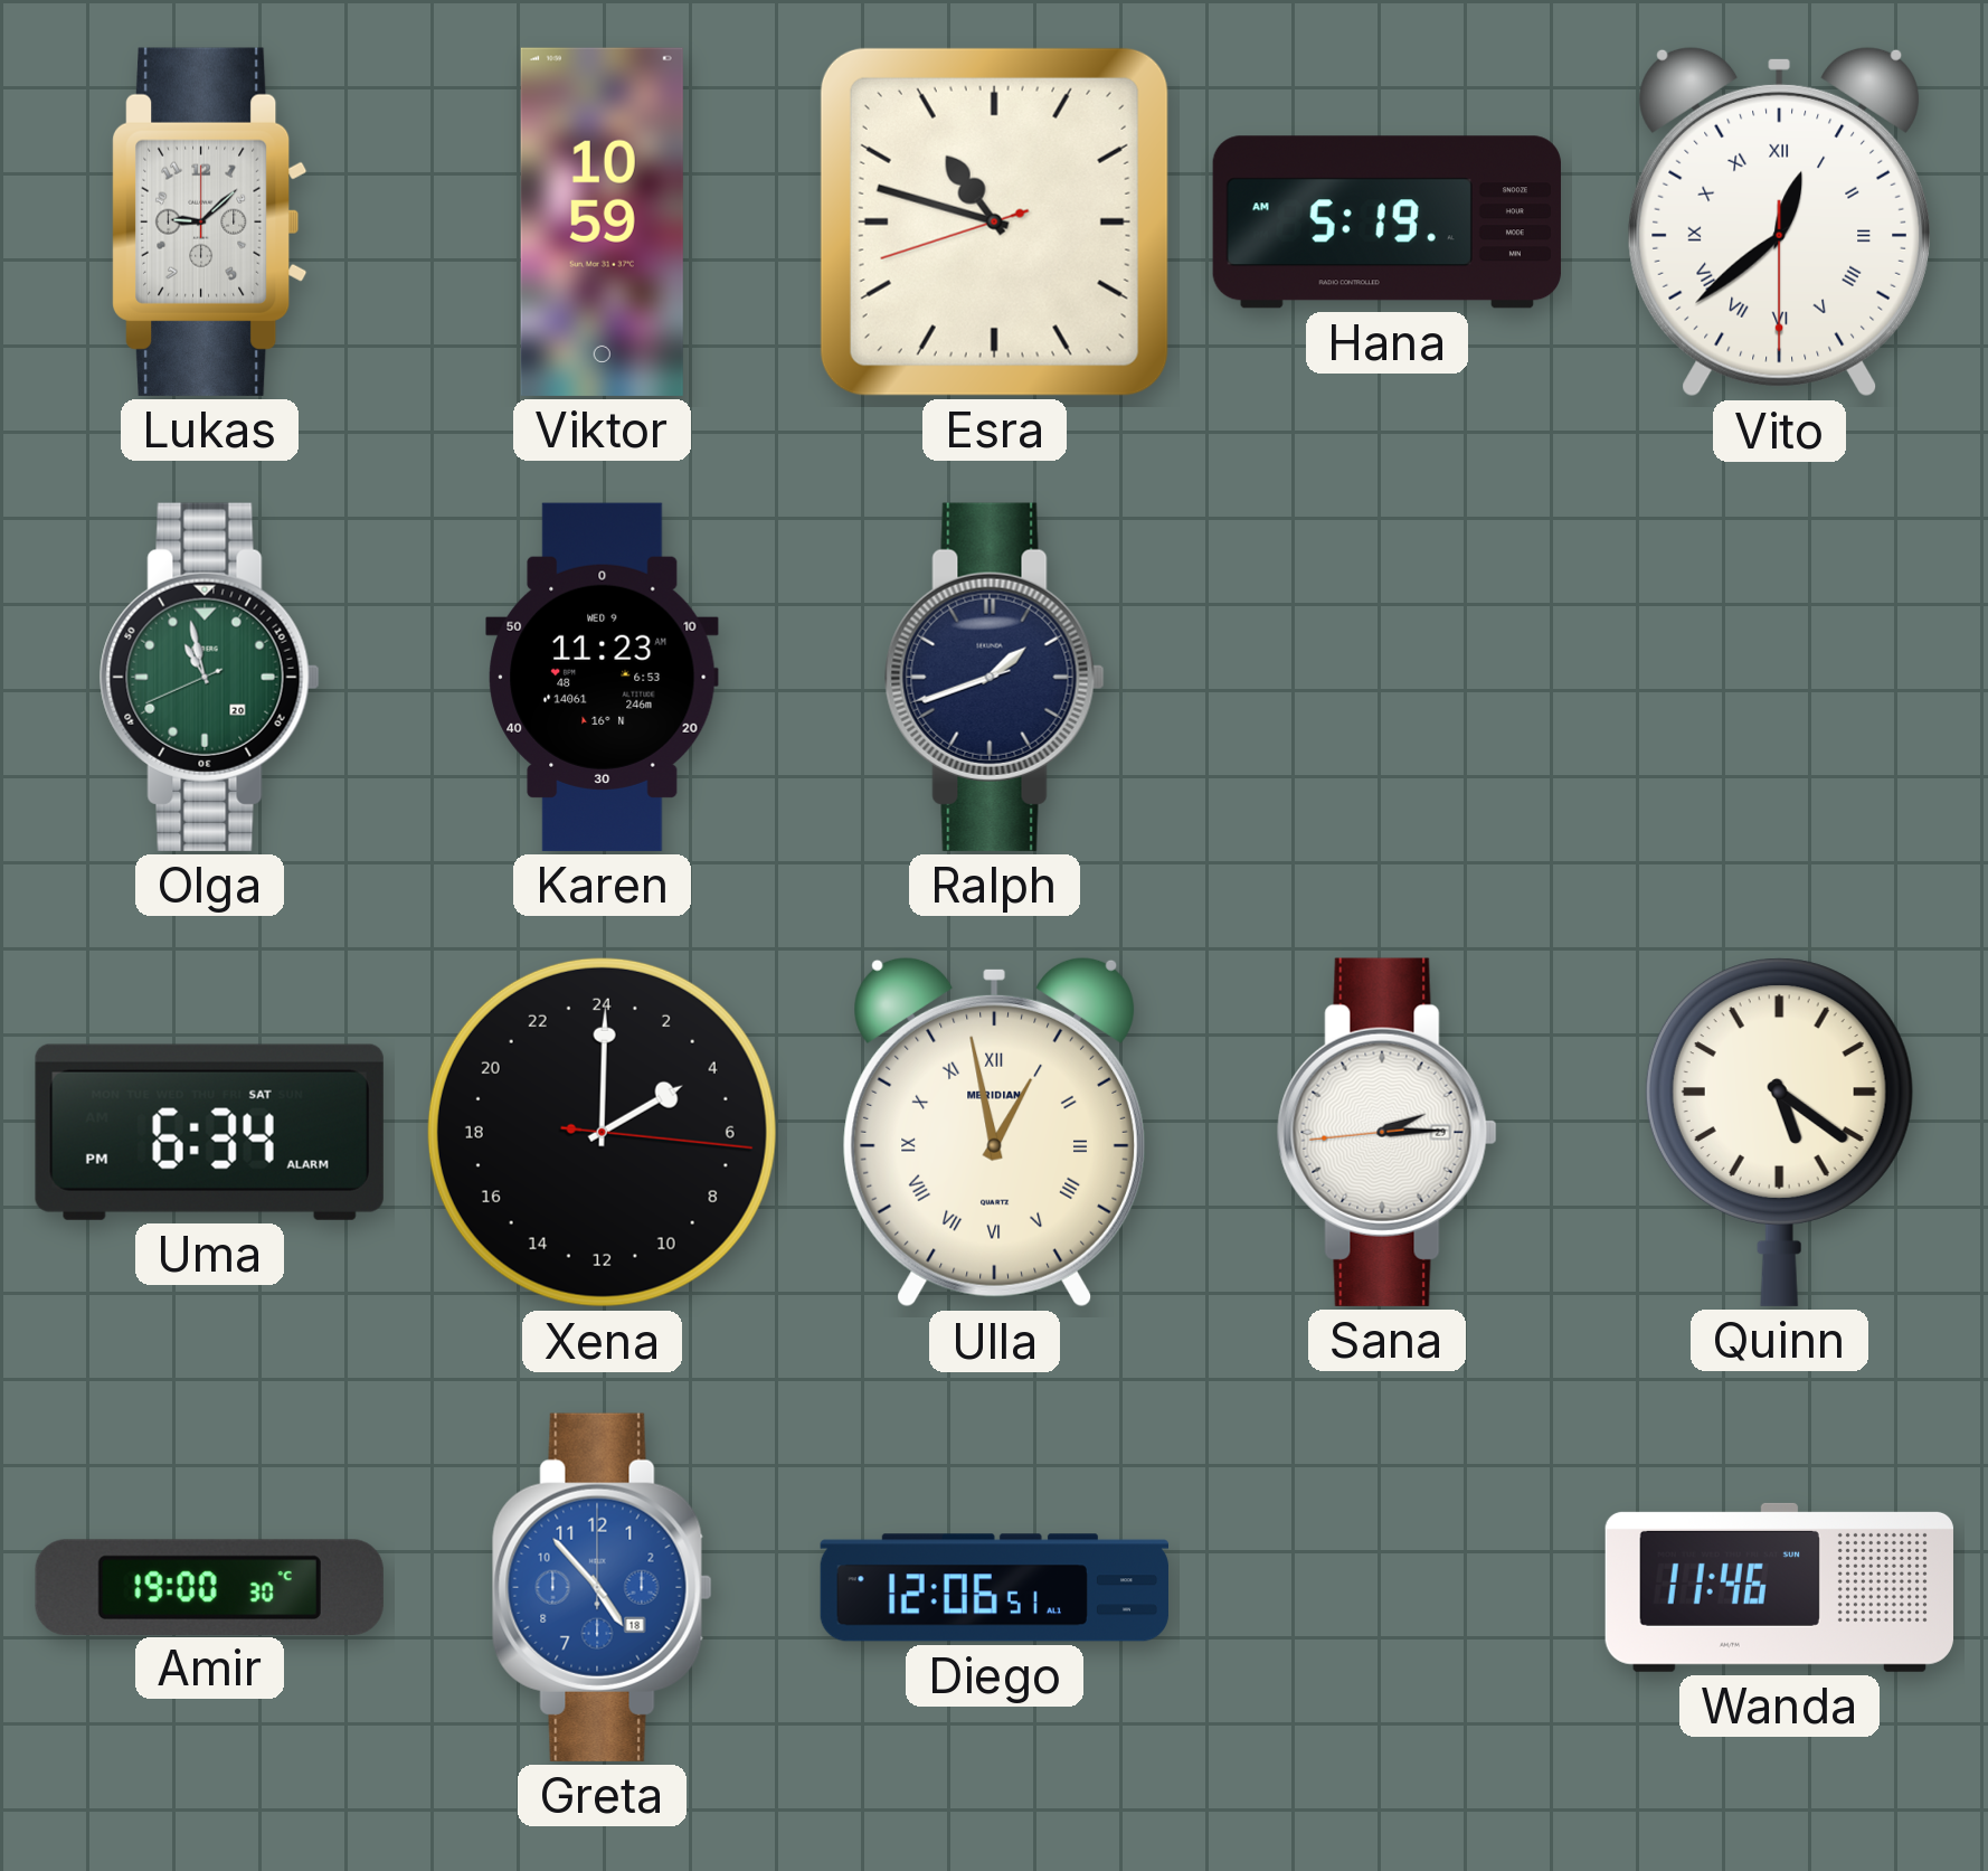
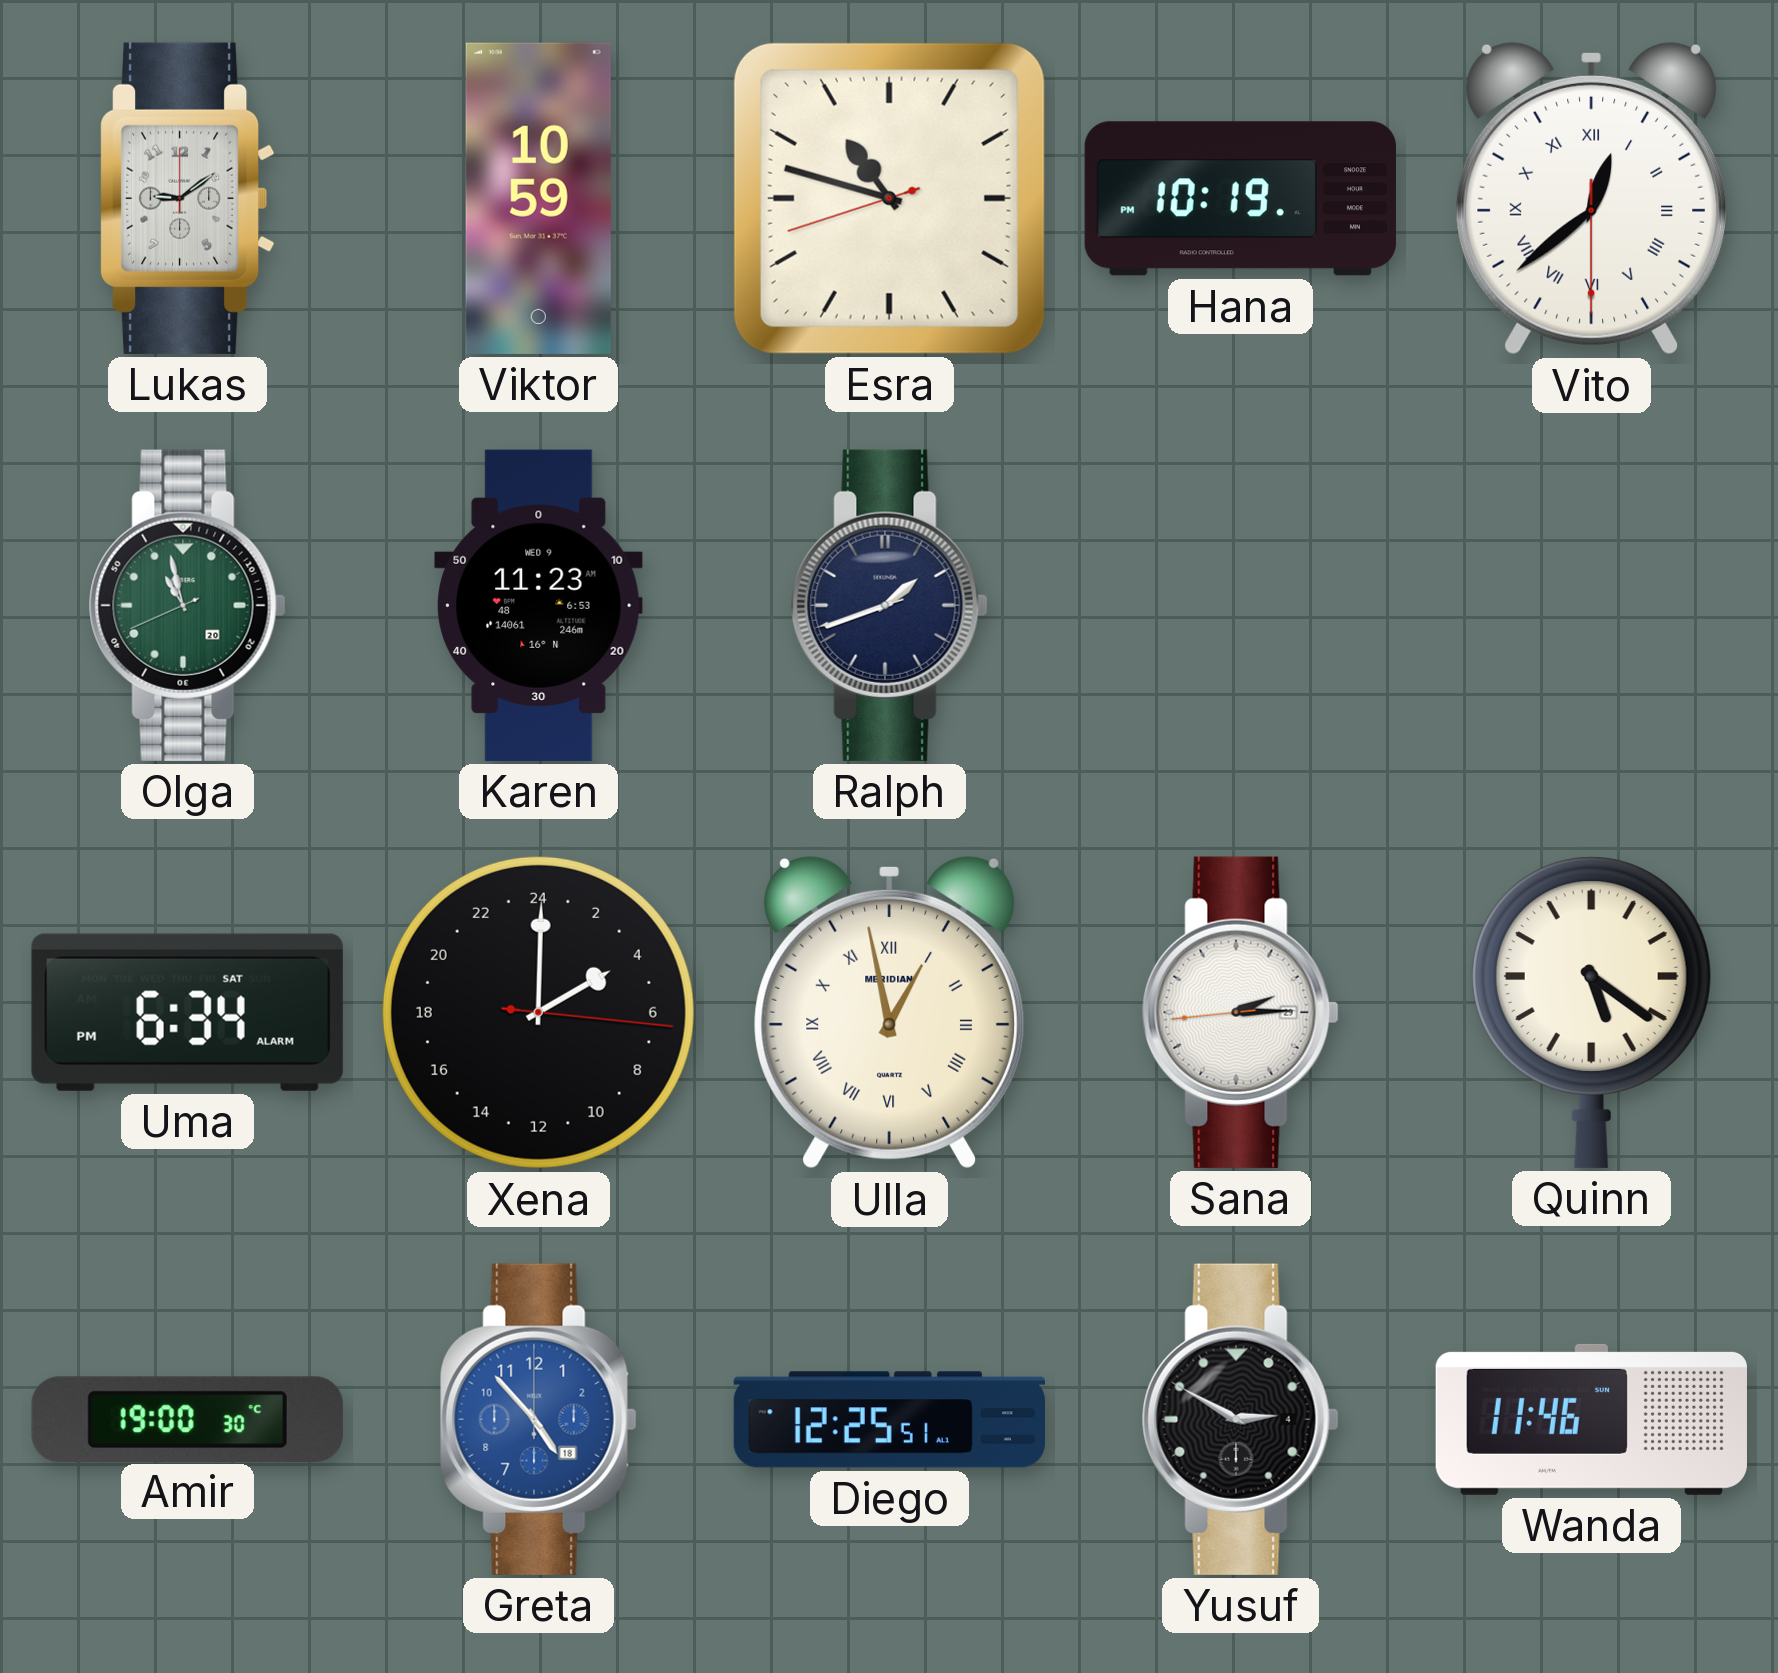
Lukas: 9:08 -> 9:09
Hana: 5:19 -> 10:19
Diego: 12:06 -> 12:25
Yusuf: none -> 2:50
